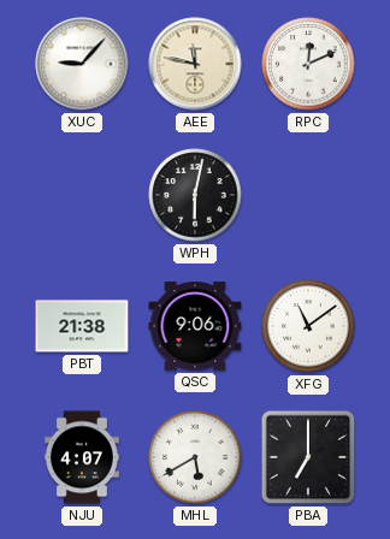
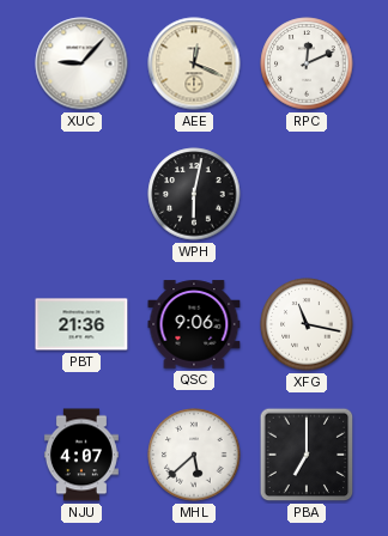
AEE: 11:47 -> 12:19
PBT: 21:38 -> 21:36
XFG: 11:09 -> 11:17
MHL: 5:40 -> 5:38
